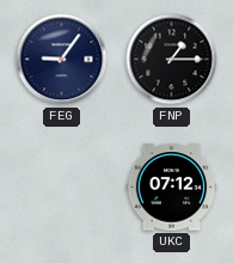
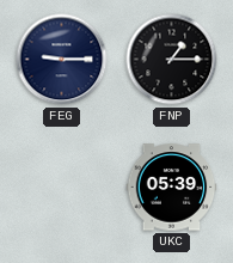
FEG: 9:06 -> 9:15
UKC: 07:12 -> 05:39
